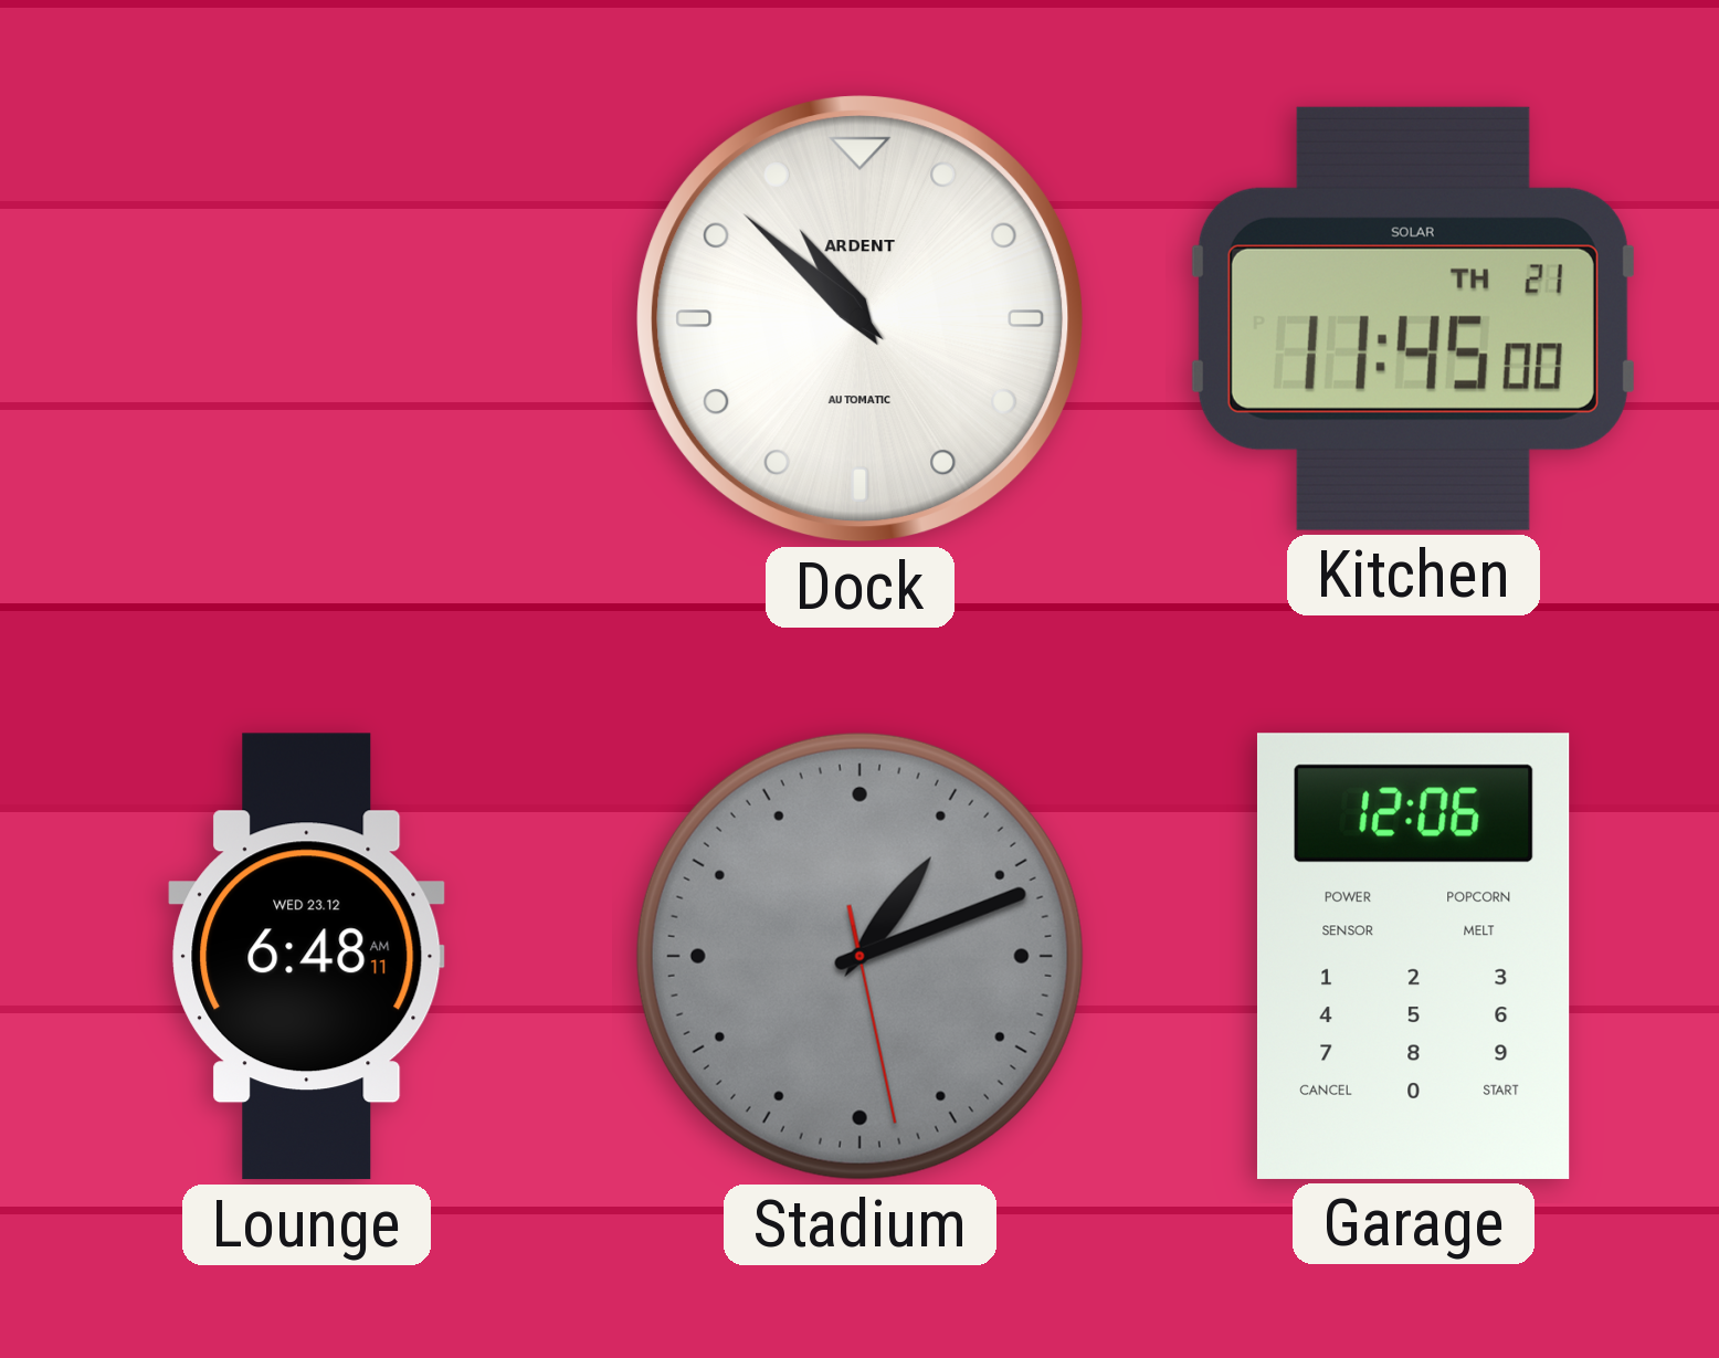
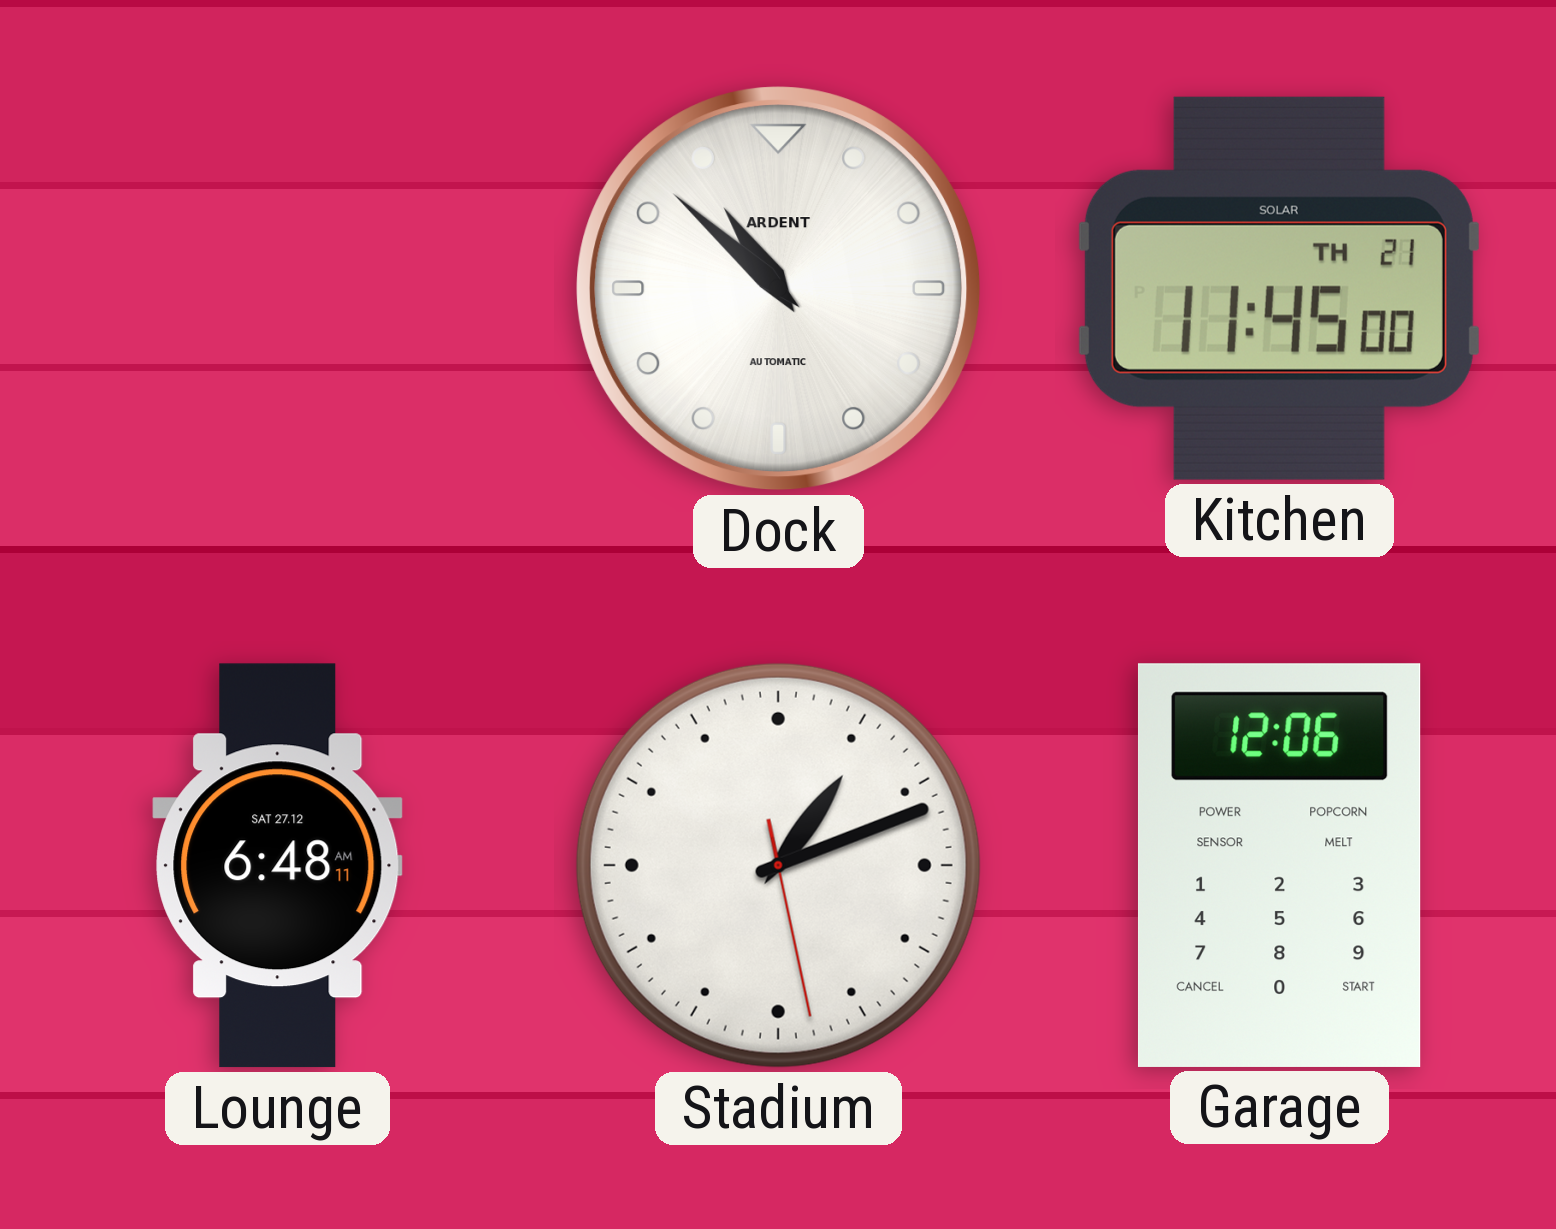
Lounge date: WED 23.12 -> SAT 27.12
Stadium dial: grey -> white
